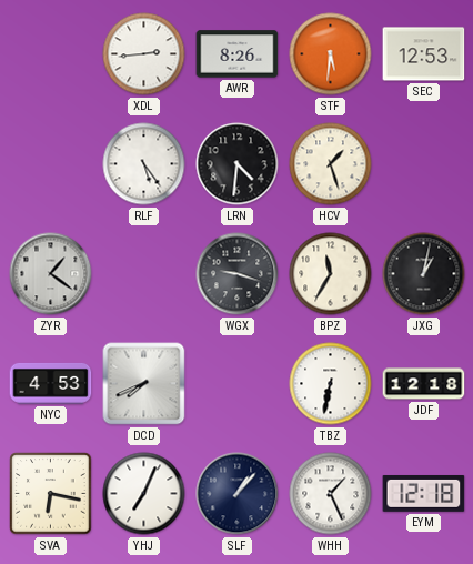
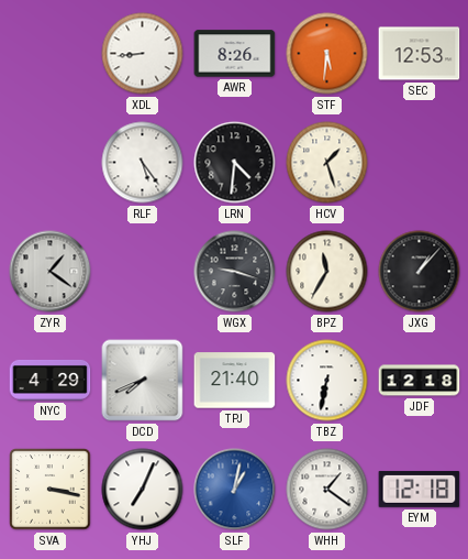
XDL: 2:44 -> 8:44
JXG: 1:02 -> 1:07
NYC: 4:53 -> 4:29
TPJ: none -> 21:40
SVA: 6:17 -> 3:17
SLF: 1:07 -> 1:02
SLF dial: navy -> blue
WHH: 1:26 -> 1:21
